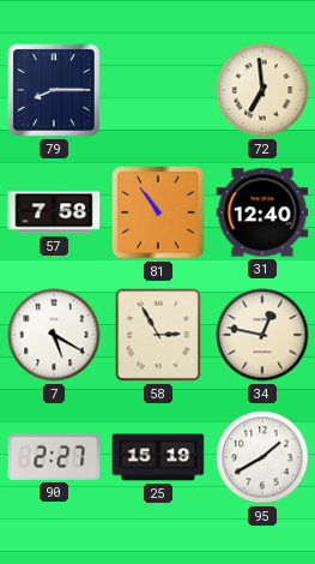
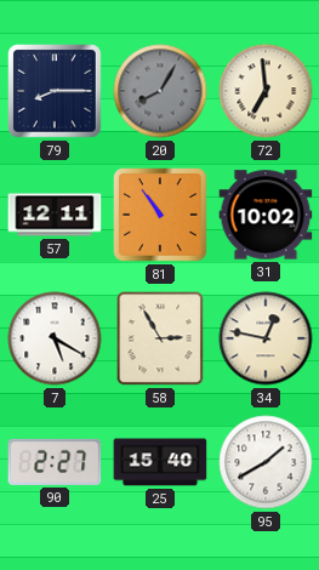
20: none -> 8:05
57: 7:58 -> 12:11
31: 12:40 -> 10:02
25: 15:19 -> 15:40
